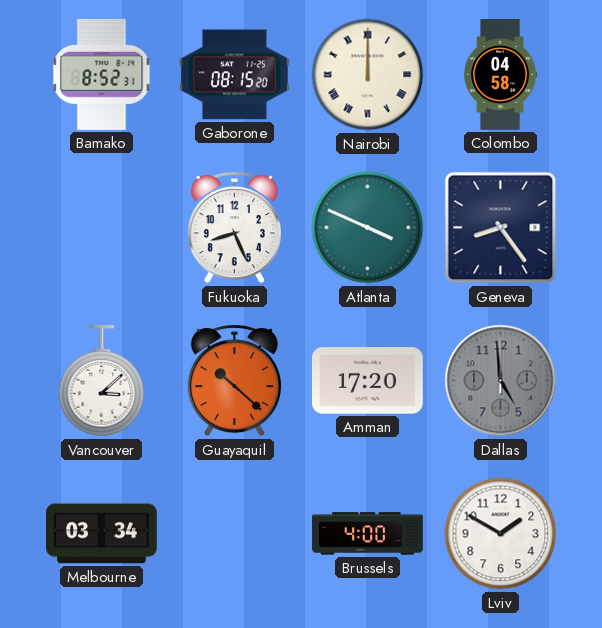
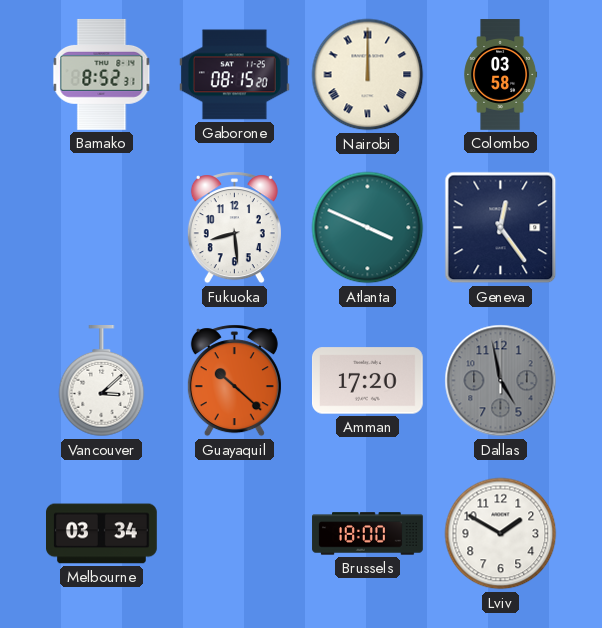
Colombo: 04:58 -> 03:58
Fukuoka: 8:26 -> 8:29
Geneva: 8:24 -> 12:24
Dallas: 4:59 -> 4:58
Brussels: 4:00 -> 18:00
